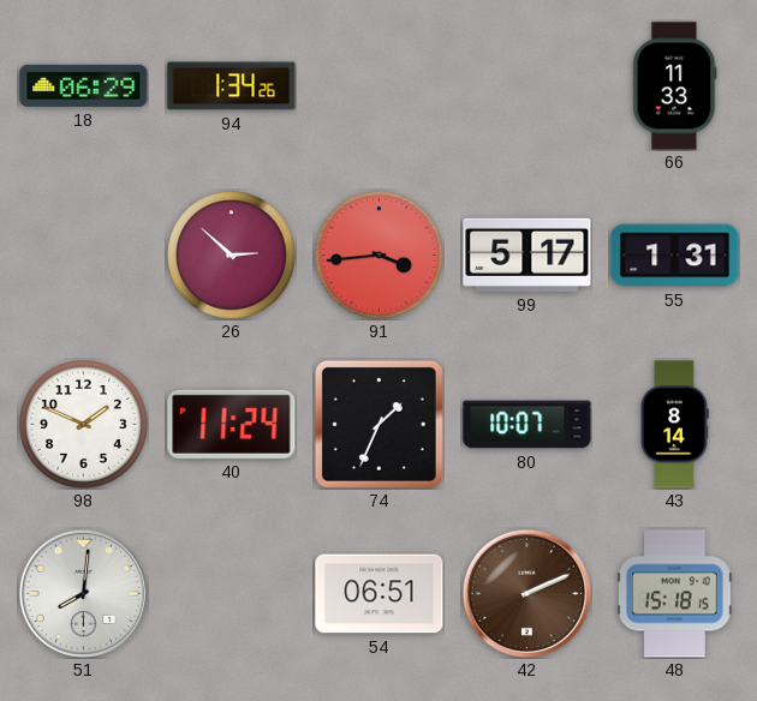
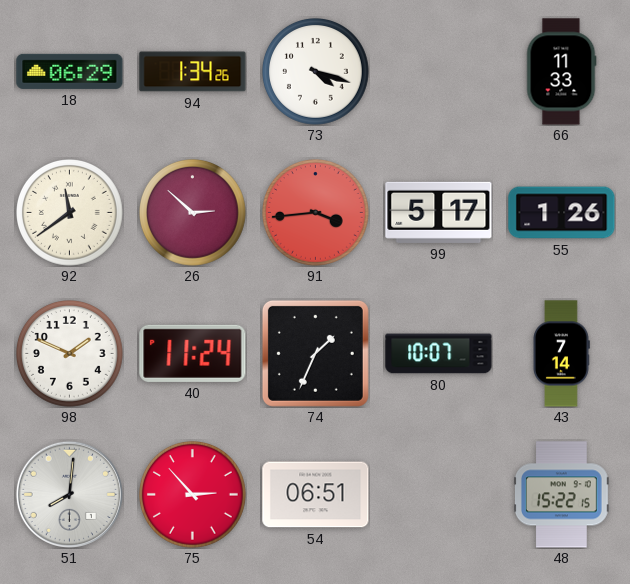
73: none -> 4:18
92: none -> 11:39
55: 1:31 -> 1:26
43: 8:14 -> 7:14
75: none -> 2:53
42: 2:11 -> none
48: 15:18 -> 15:22
